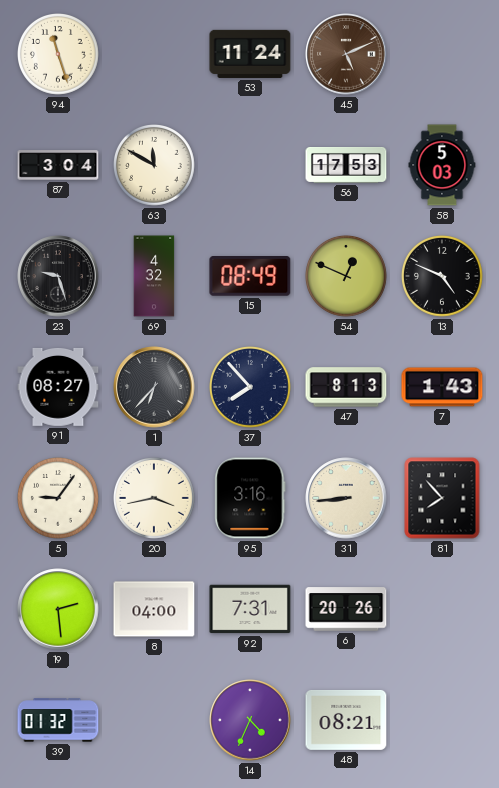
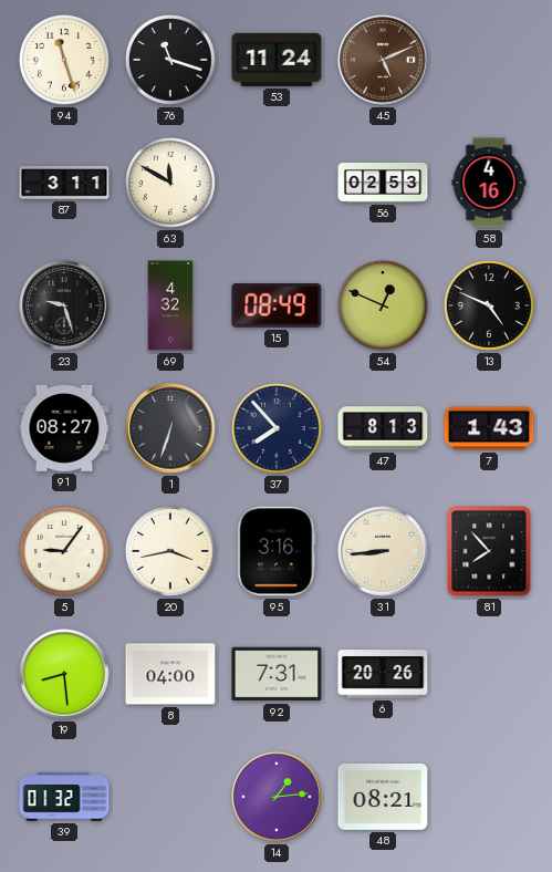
76: none -> 11:18
87: 3:04 -> 3:11
56: 17:53 -> 02:53
58: 5:03 -> 4:16
1: 6:37 -> 6:33
19: 2:29 -> 8:29
14: 4:34 -> 1:14
